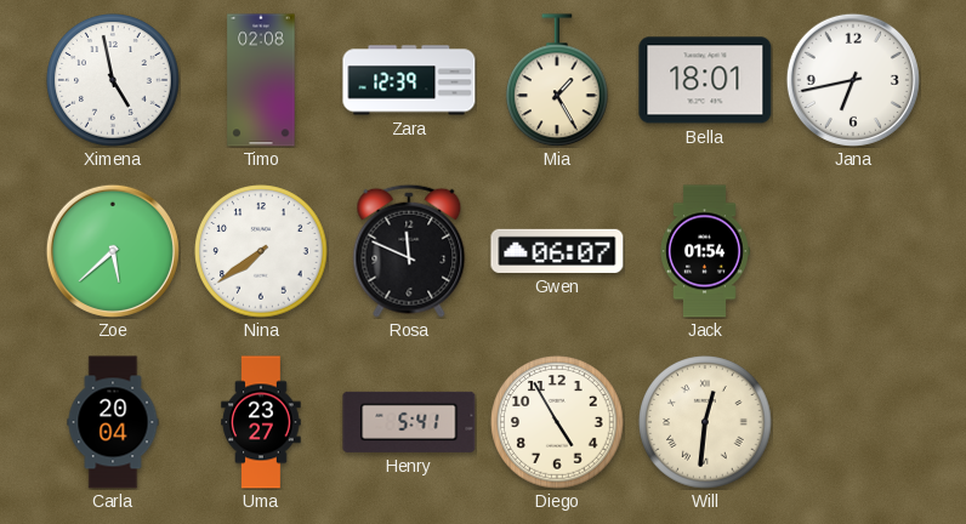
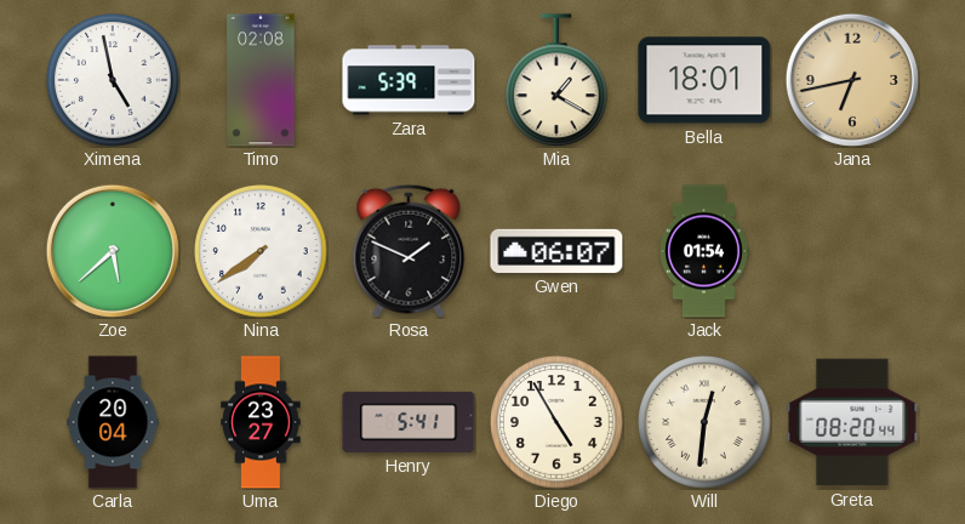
Zara: 12:39 -> 5:39
Mia: 1:25 -> 1:20
Jana dial: white -> champagne
Rosa: 11:49 -> 1:49
Greta: none -> 08:20
